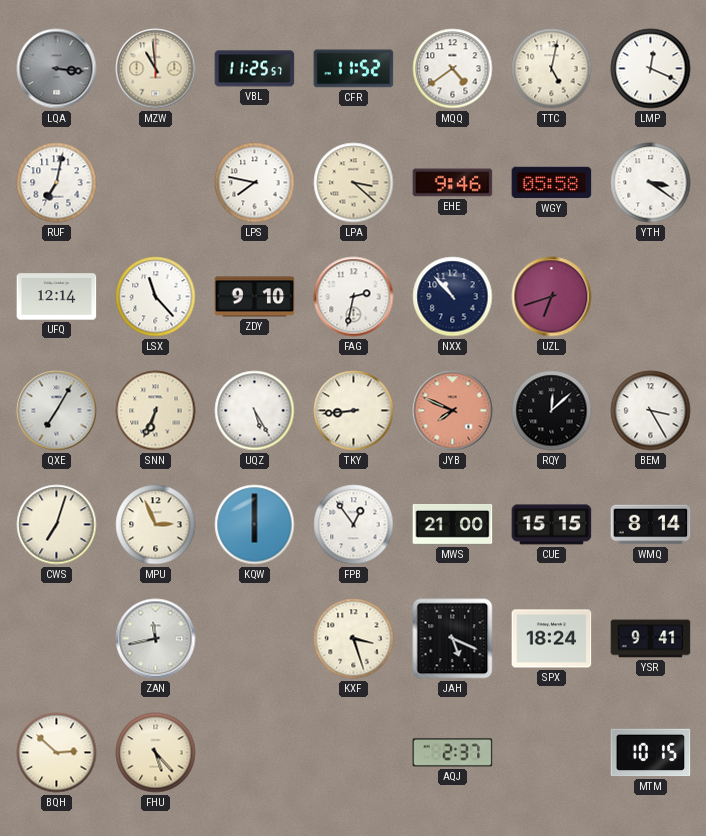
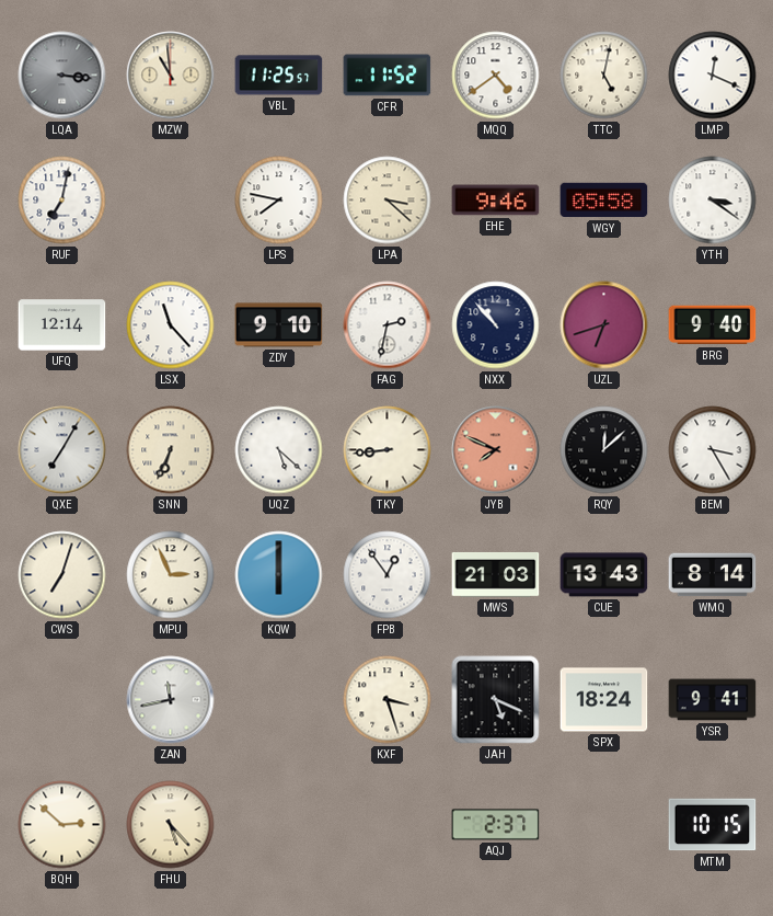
BRG: none -> 9:40
UQZ: 5:25 -> 5:22
MWS: 21:00 -> 21:03
CUE: 15:15 -> 13:43
